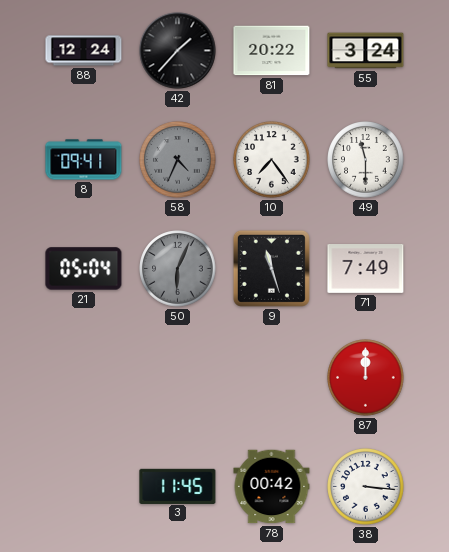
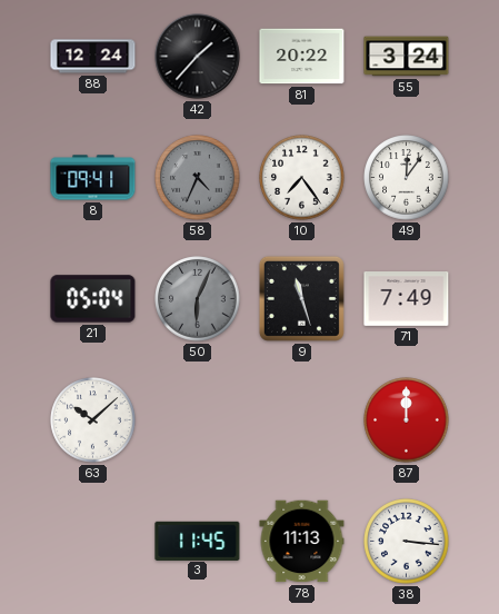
49: 11:30 -> 12:06
63: none -> 10:08
78: 00:42 -> 11:13
